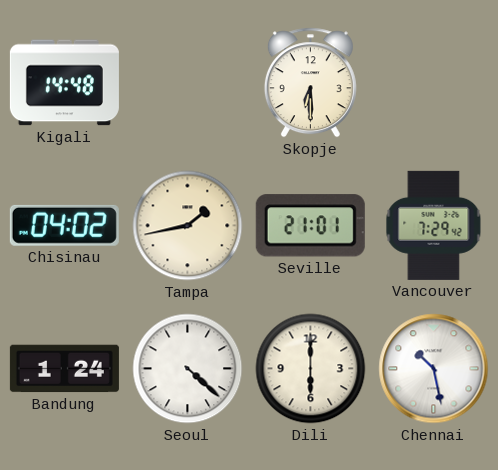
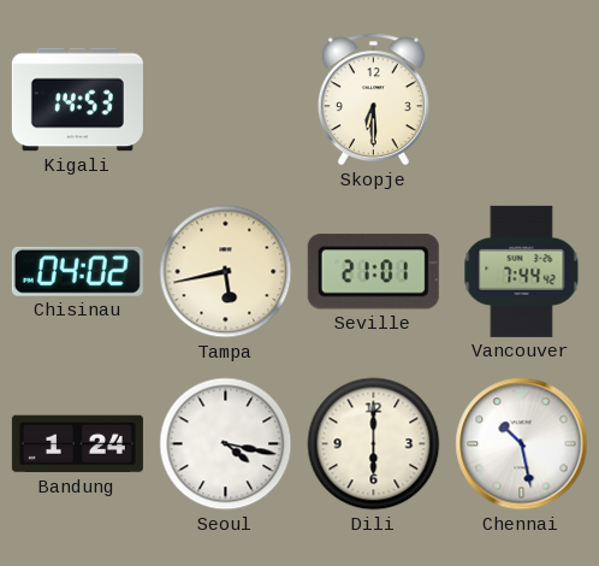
Kigali: 14:48 -> 14:53
Tampa: 1:43 -> 5:43
Vancouver: 7:29 -> 7:44
Seoul: 4:22 -> 4:17
